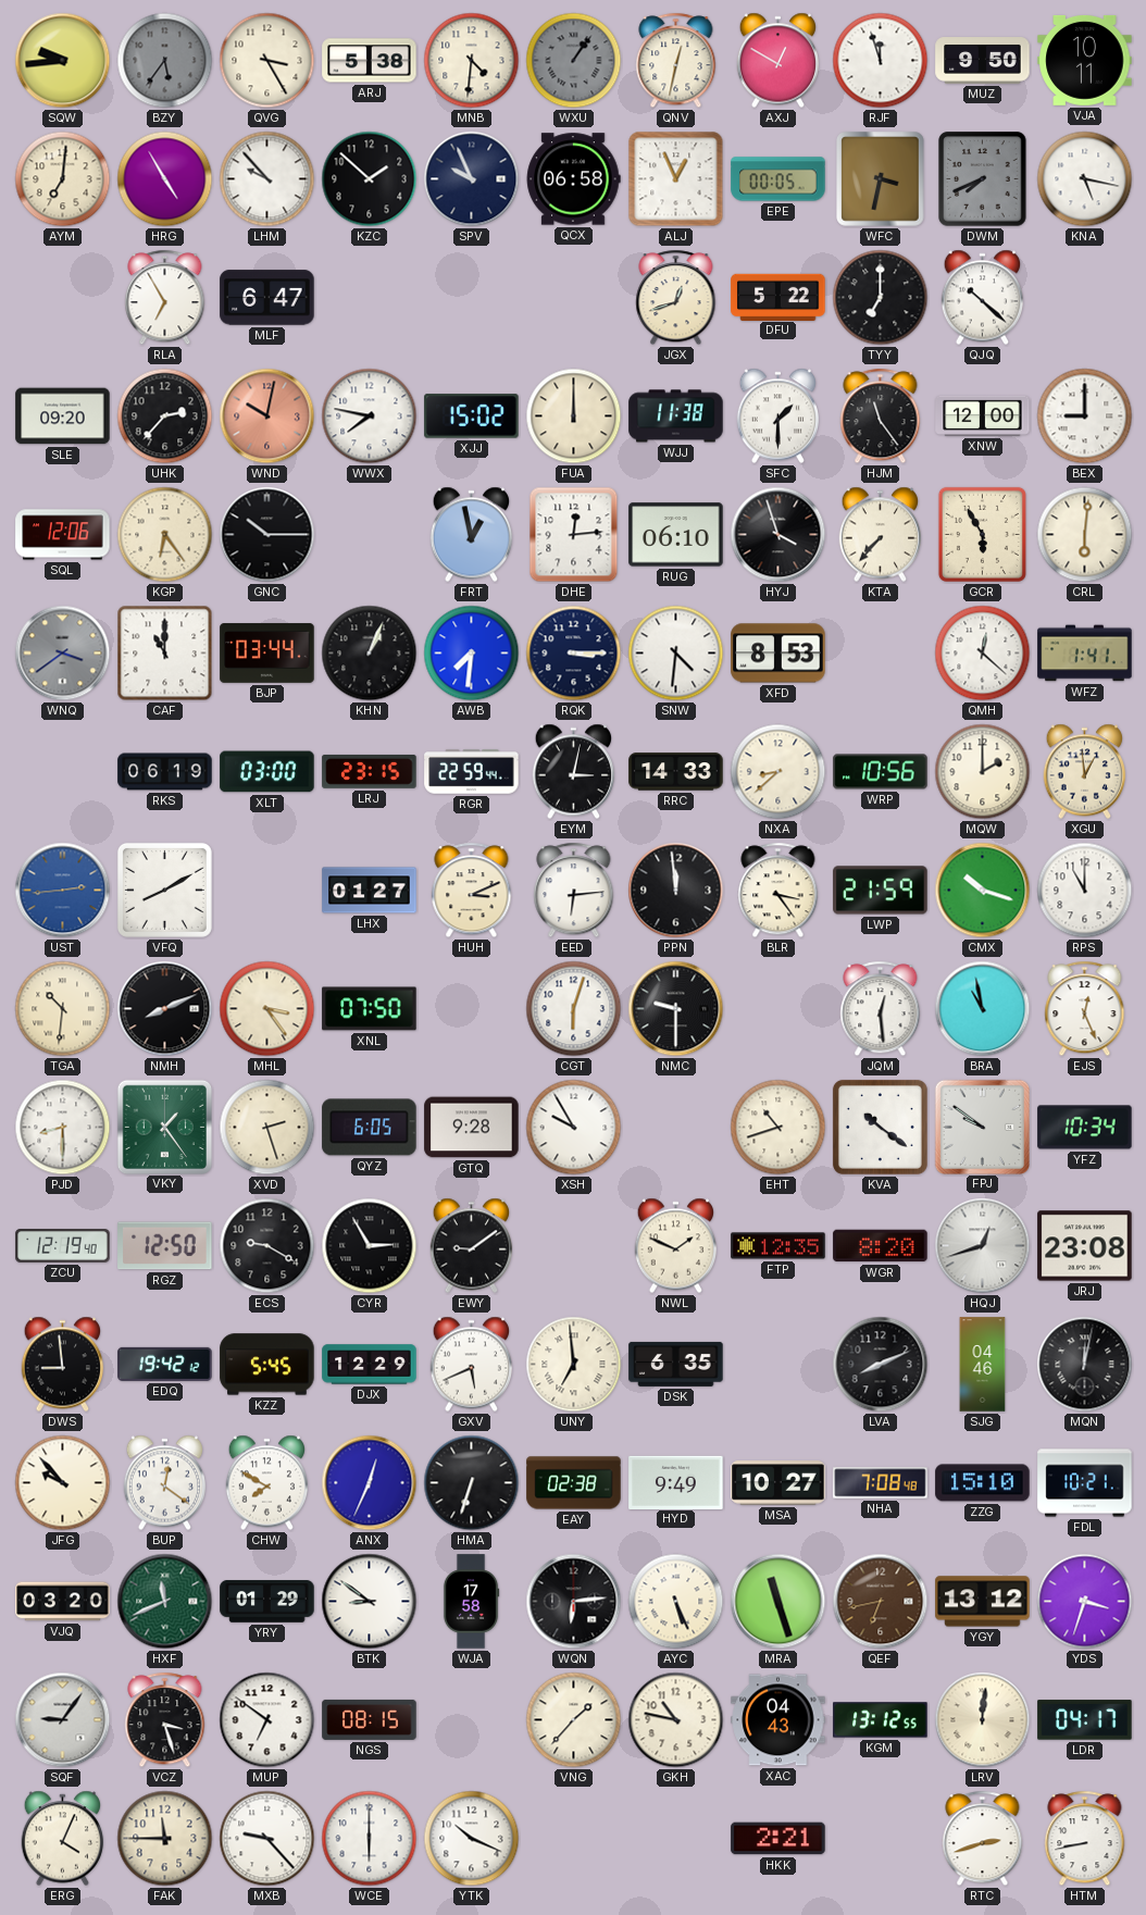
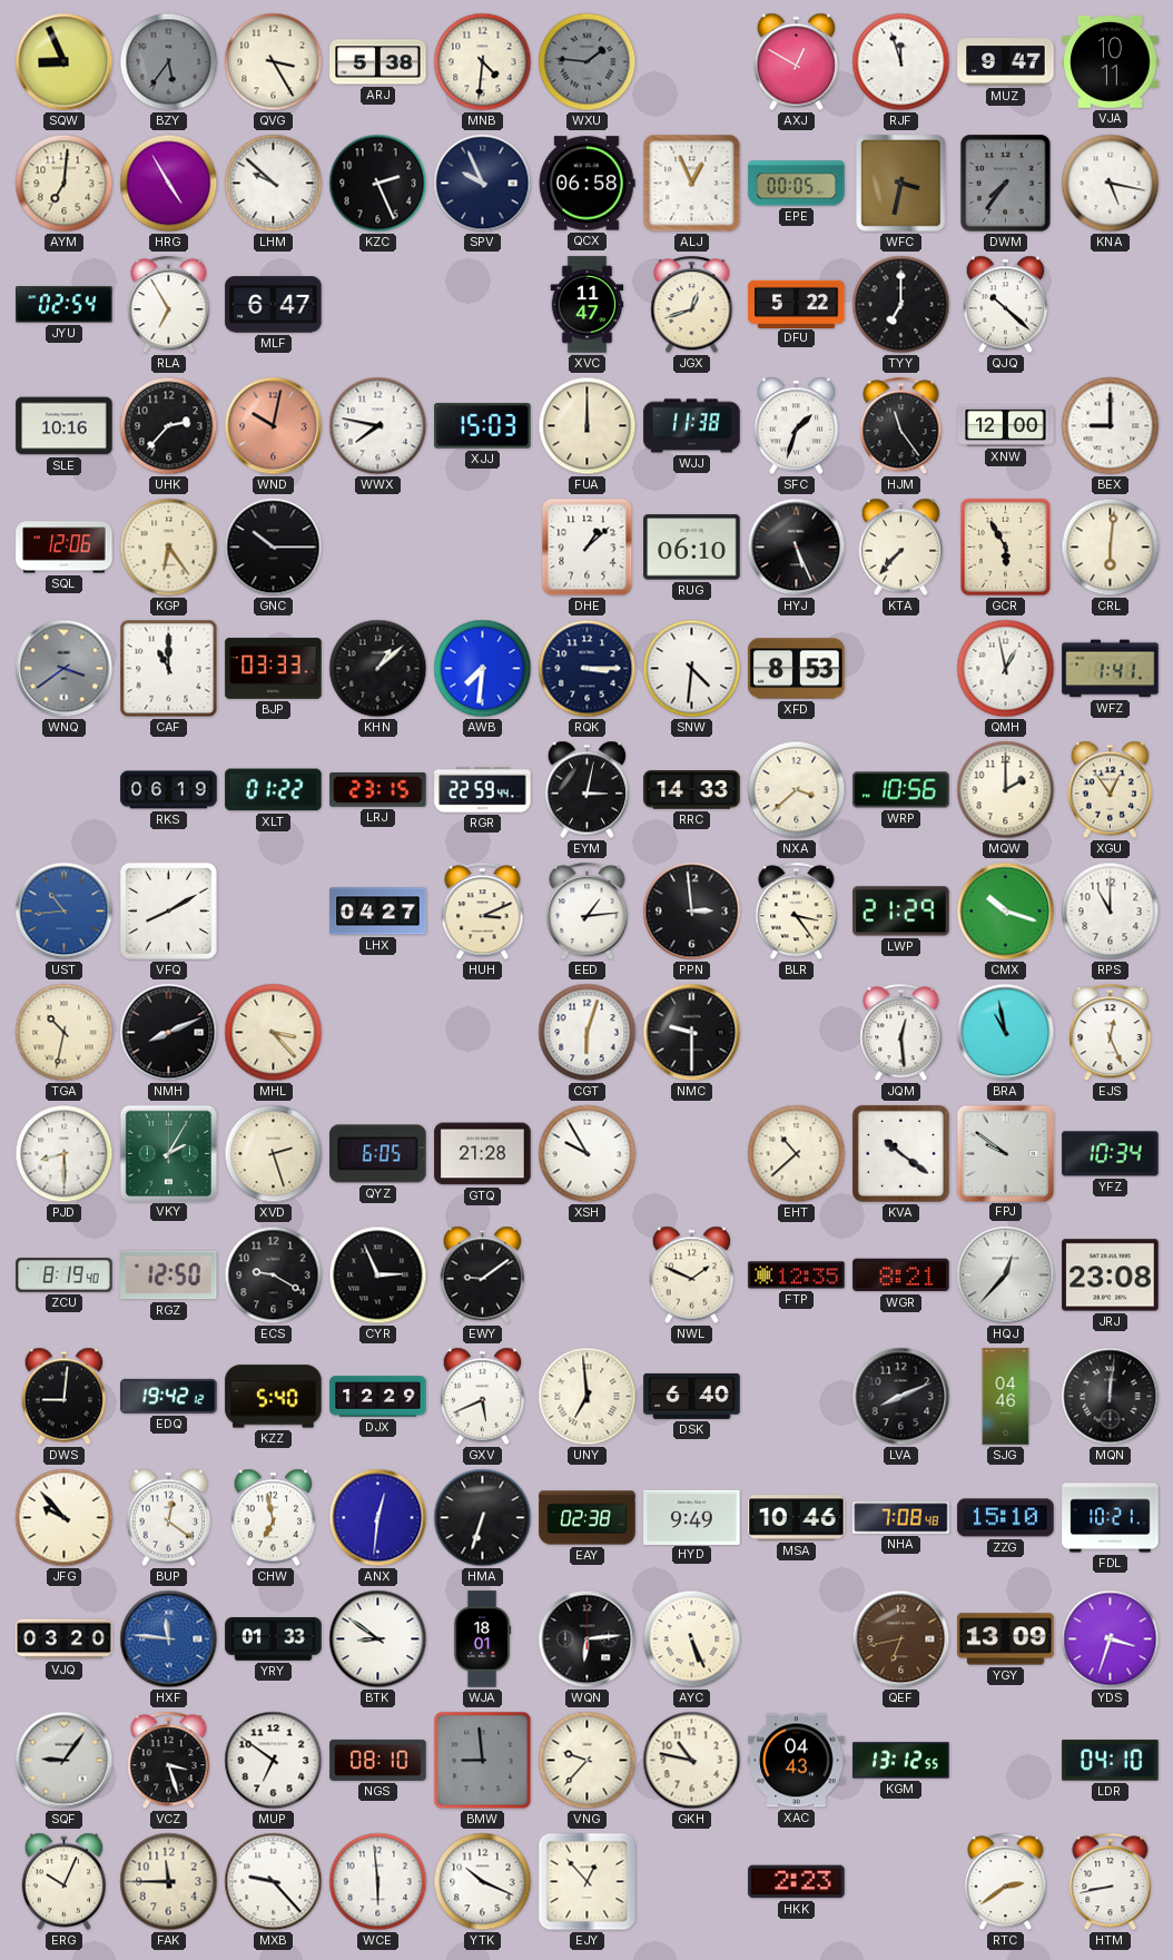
SQW: 9:44 -> 8:56
WXU: 1:06 -> 1:46
QNV: 12:32 -> none
MUZ: 9:50 -> 9:47
LHM: 9:53 -> 9:52
KZC: 1:52 -> 2:26
DWM: 7:41 -> 7:36
JYU: none -> 02:54
XVC: none -> 11:47
SLE: 09:20 -> 10:16
XJJ: 15:02 -> 15:03
SFC: 1:30 -> 1:33
FRT: 12:58 -> none
DHE: 12:14 -> 1:08
HYJ: 3:57 -> 5:26
BJP: 03:44 -> 03:33
KHN: 1:04 -> 1:08
QMH: 12:22 -> 12:58
XLT: 03:00 -> 01:22
NXA: 8:38 -> 3:38
XGU: 12:59 -> 12:54
UST: 2:44 -> 10:44
LHX: 01:27 -> 04:27
EED: 6:14 -> 1:14
PPN: 11:59 -> 2:59
LWP: 21:59 -> 21:29
TGA: 10:31 -> 10:32
MHL: 3:24 -> 3:23
XNL: 07:50 -> none
VKY: 1:24 -> 2:05
GTQ: 9:28 -> 21:28
EHT: 10:42 -> 10:38
ZCU: 12:19 -> 8:19
CYR: 2:55 -> 2:56
WGR: 8:20 -> 8:21
HQJ: 12:42 -> 12:37
DWS: 8:59 -> 9:01
KZZ: 5:45 -> 5:40
DSK: 6:35 -> 6:40
MQN: 12:02 -> 12:01
CHW: 7:50 -> 6:58
ANX: 12:34 -> 12:31
MSA: 10:27 -> 10:46
HXF: 11:41 -> 11:46
HXF dial: green -> blue
YRY: 01:29 -> 01:33
WJA: 17:58 -> 18:01
MRA: 11:27 -> none
YGY: 13:12 -> 13:09
NGS: 08:15 -> 08:10
BMW: none -> 8:59
VNG: 1:37 -> 9:37
LRV: 12:01 -> none
LDR: 04:17 -> 04:10
ERG: 4:04 -> 10:04
WCE: 6:00 -> 5:59
EJY: none -> 12:53
HKK: 2:21 -> 2:23
RTC: 2:42 -> 2:39
